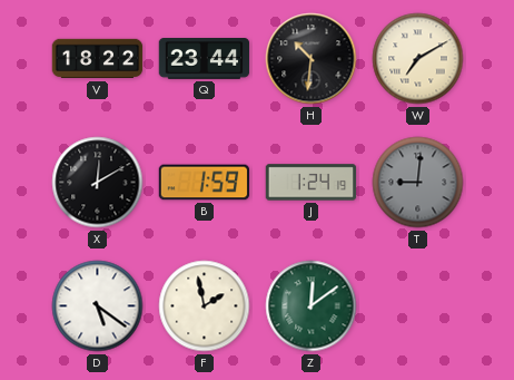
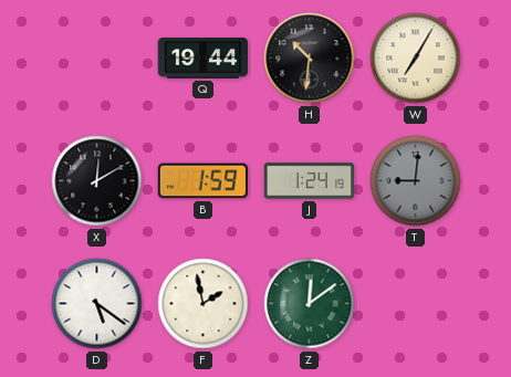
V: 18:22 -> none
Q: 23:44 -> 19:44
W: 7:10 -> 7:05
